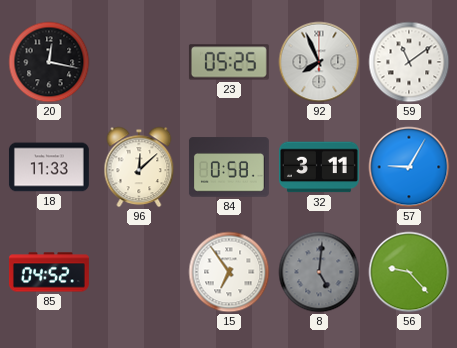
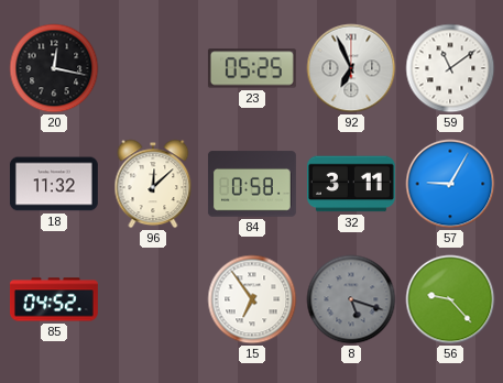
92: 7:56 -> 6:56
18: 11:33 -> 11:32
8: 5:01 -> 5:18
